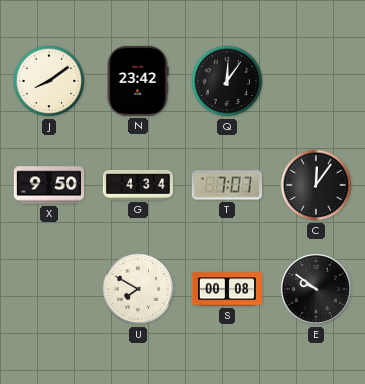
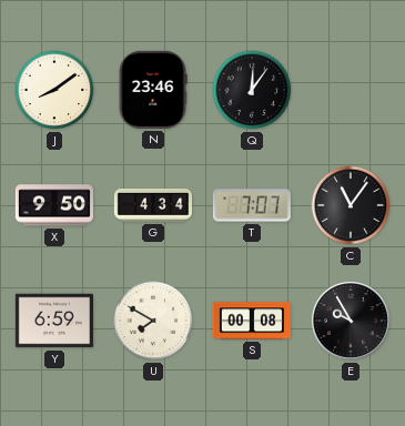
N: 23:42 -> 23:46
C: 12:06 -> 11:06
Y: none -> 6:59
E: 9:51 -> 9:55
